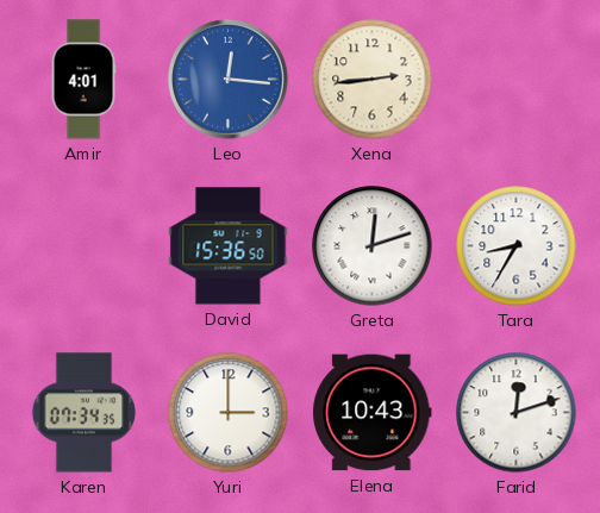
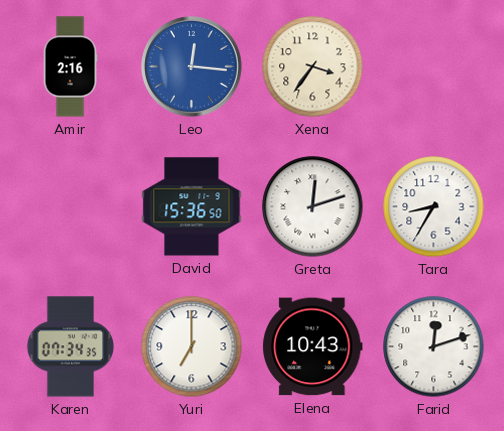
Amir: 4:01 -> 2:16
Xena: 2:44 -> 3:36
Yuri: 3:00 -> 7:00
